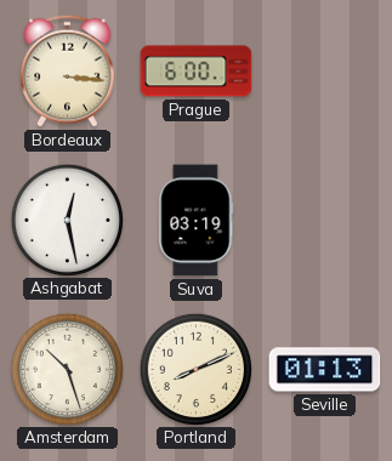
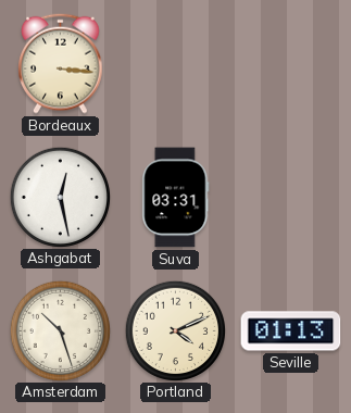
Prague: 6:00 -> none
Suva: 03:19 -> 03:31
Portland: 8:11 -> 4:11
